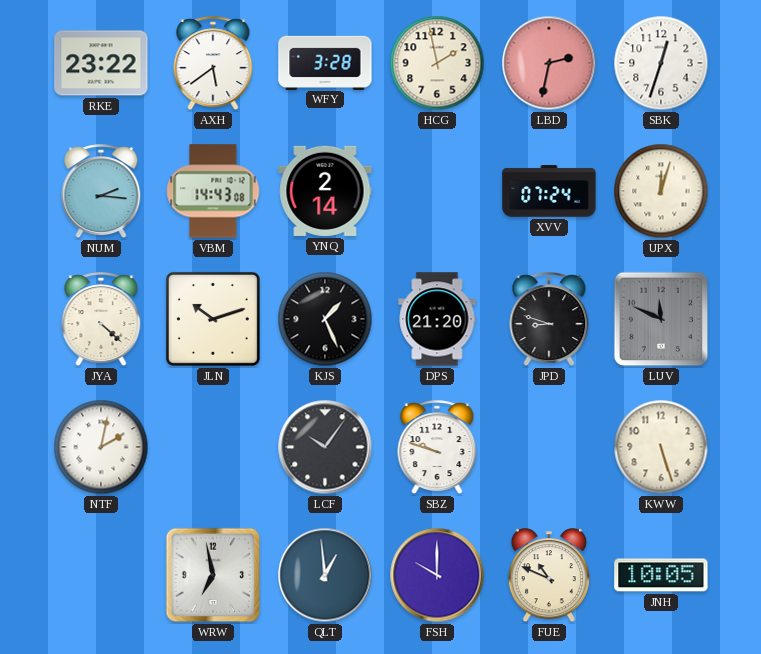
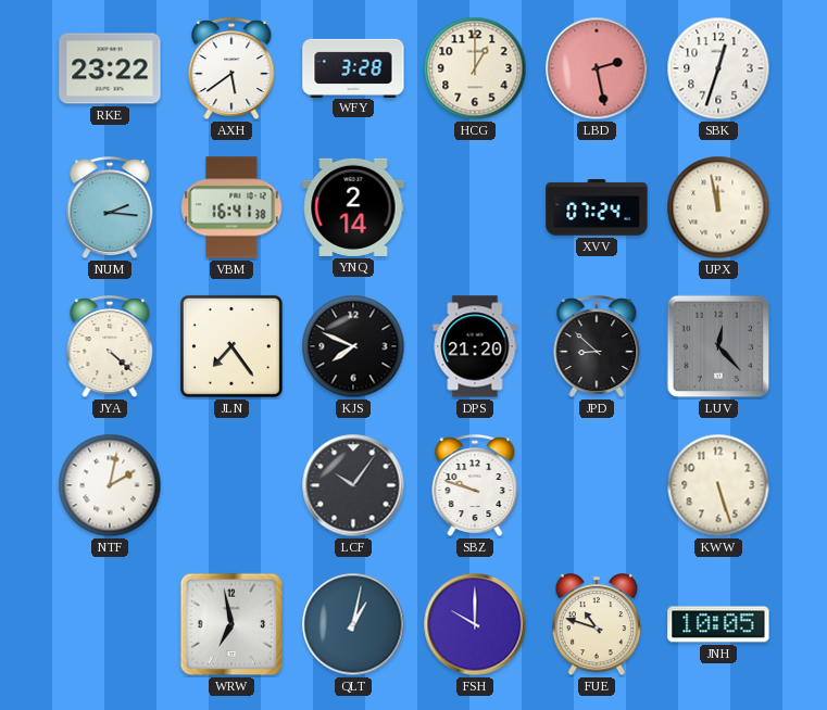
HCG: 1:58 -> 1:00
LBD: 2:32 -> 2:28
VBM: 14:43 -> 16:41
UPX: 12:03 -> 11:58
JLN: 10:12 -> 7:24
KJS: 1:26 -> 7:49
JPD: 8:48 -> 8:52
LUV: 11:49 -> 12:23
QLT: 12:59 -> 1:02
FUE: 10:49 -> 10:48
